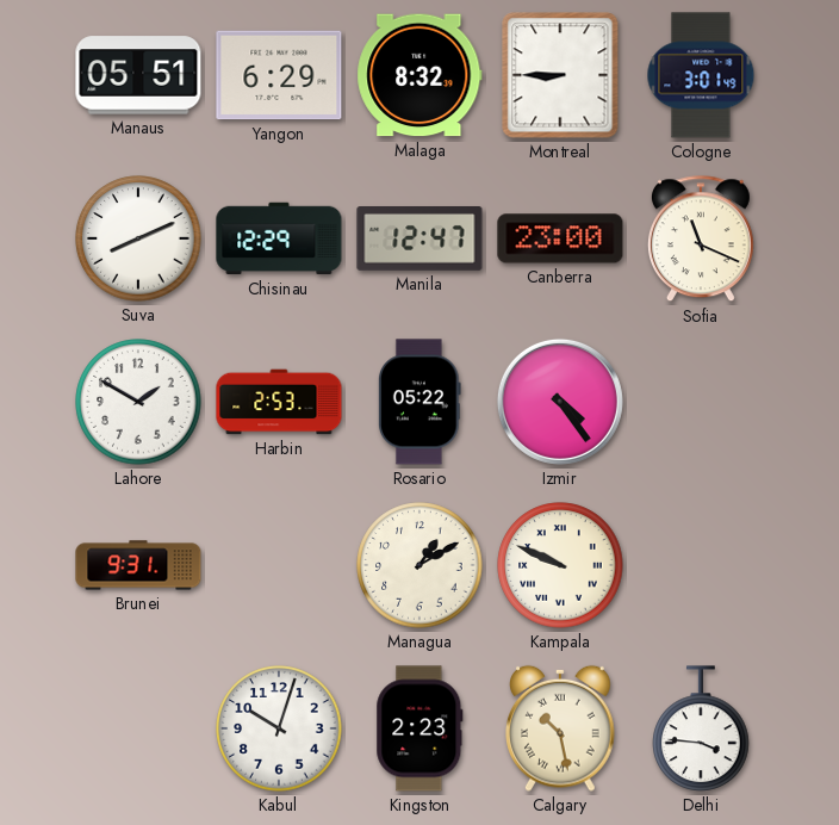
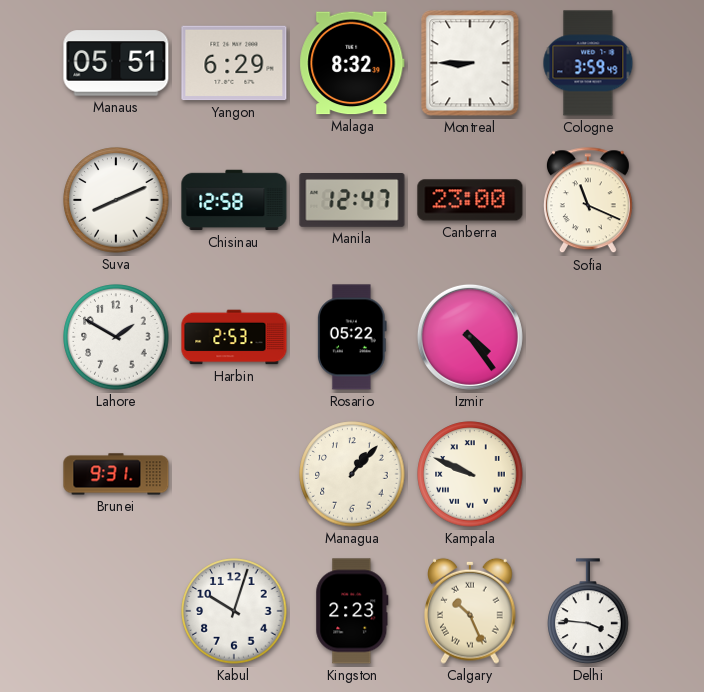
Cologne: 3:01 -> 3:59
Chisinau: 12:29 -> 12:58
Managua: 1:10 -> 1:07
Calgary: 10:28 -> 10:26
